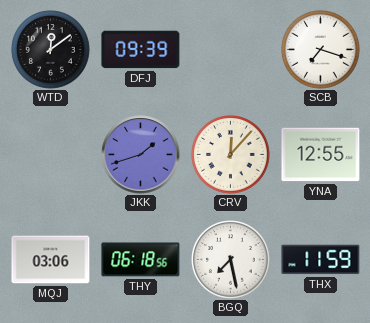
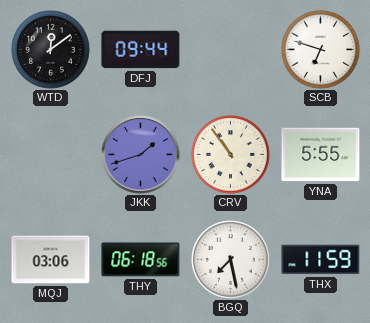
DFJ: 09:39 -> 09:44
SCB: 7:18 -> 6:48
CRV: 12:07 -> 10:54
YNA: 12:55 -> 5:55
